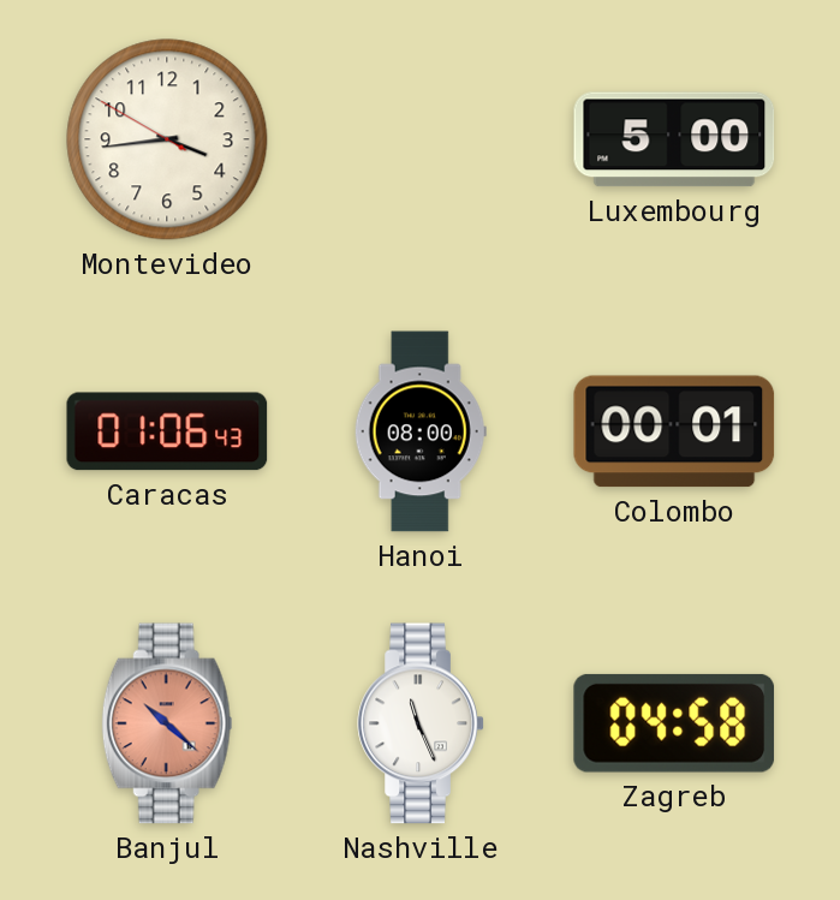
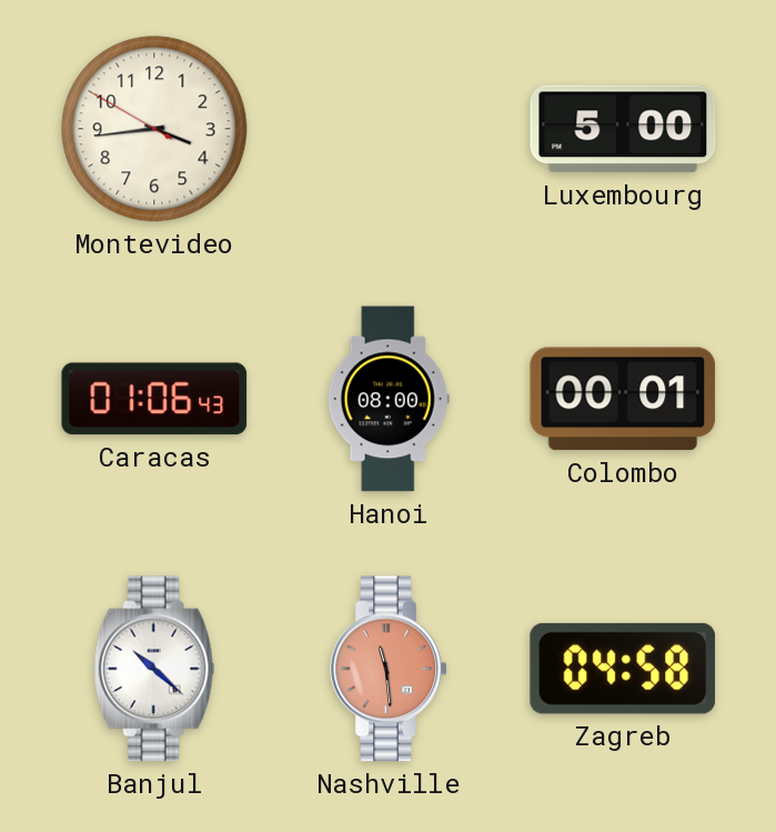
Banjul dial: salmon -> white
Nashville: 11:26 -> 11:29
Nashville dial: white -> salmon
